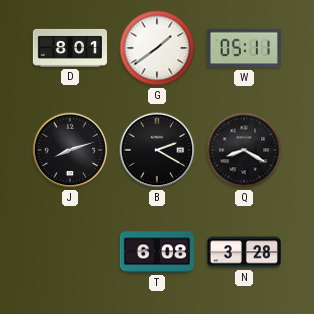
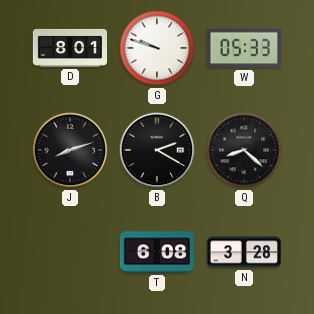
G: 1:39 -> 9:48
W: 05:11 -> 05:33
Q: 8:20 -> 8:22
